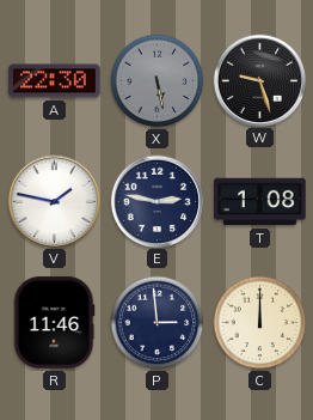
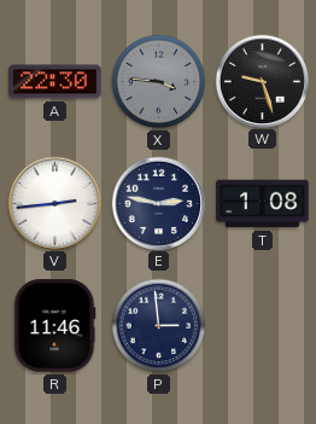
X: 5:28 -> 3:46
V: 1:47 -> 2:44
C: 12:00 -> none
